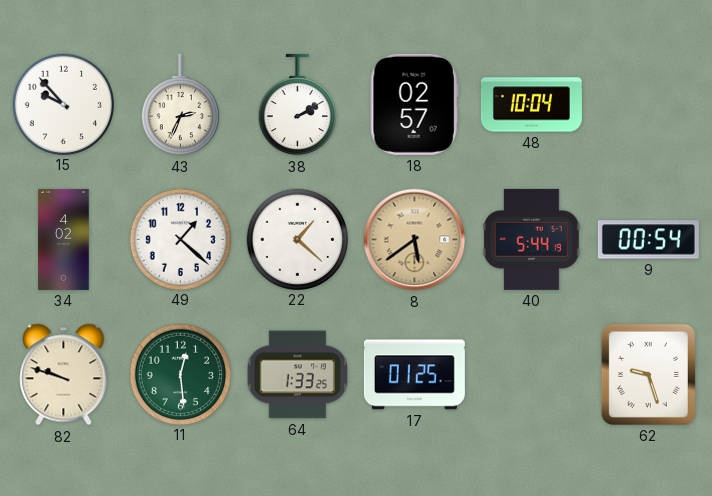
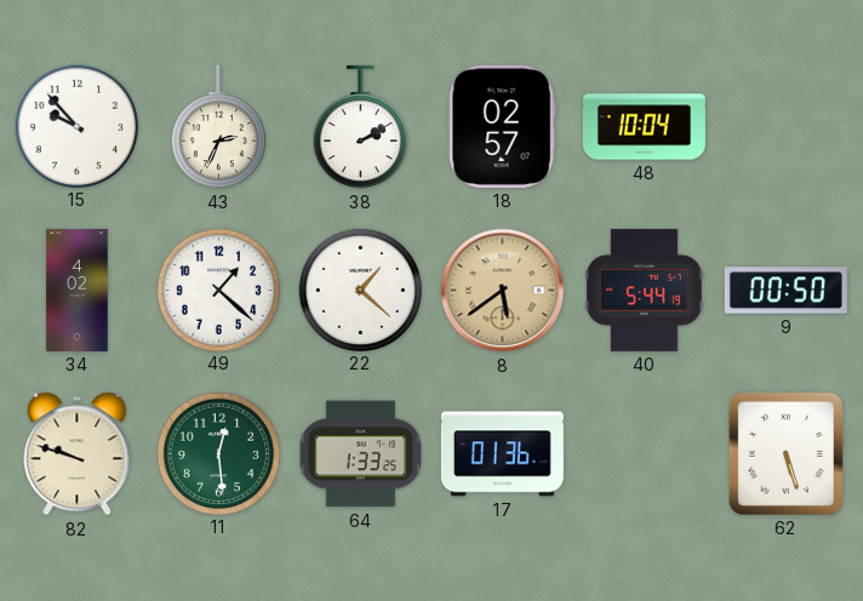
9: 00:54 -> 00:50
17: 01:25 -> 01:36
62: 9:27 -> 5:27
